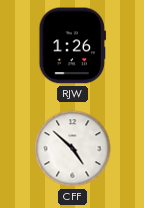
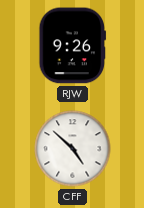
RJW: 1:26 -> 9:26
